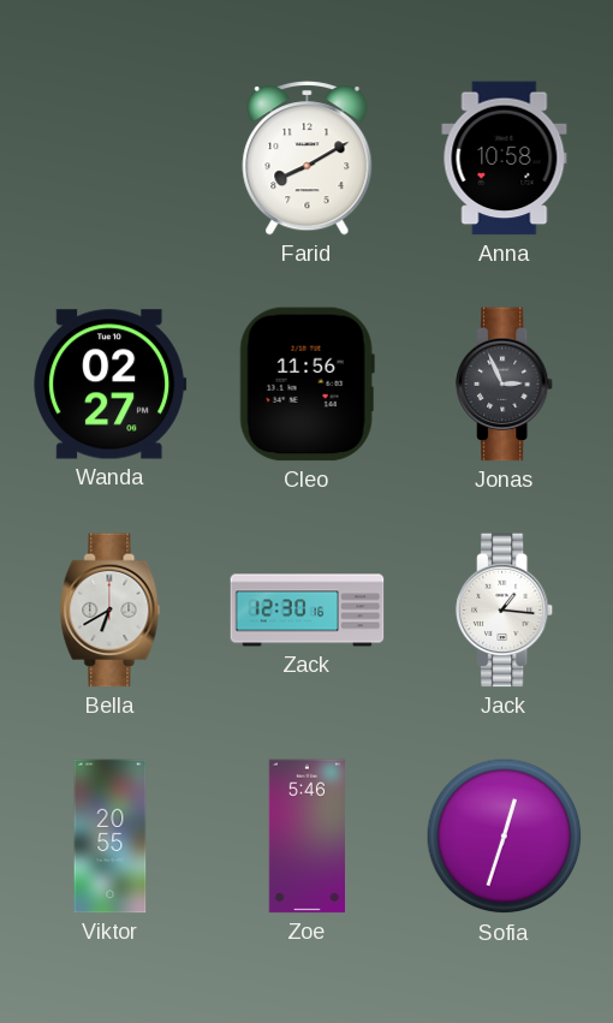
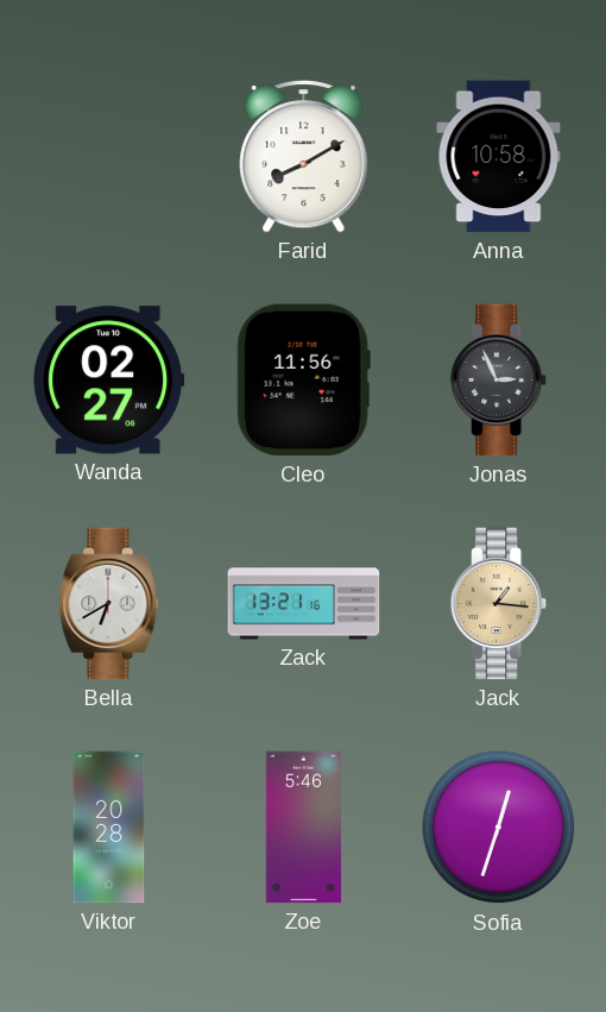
Zack: 12:30 -> 13:21
Jack dial: white -> champagne
Viktor: 20:55 -> 20:28
